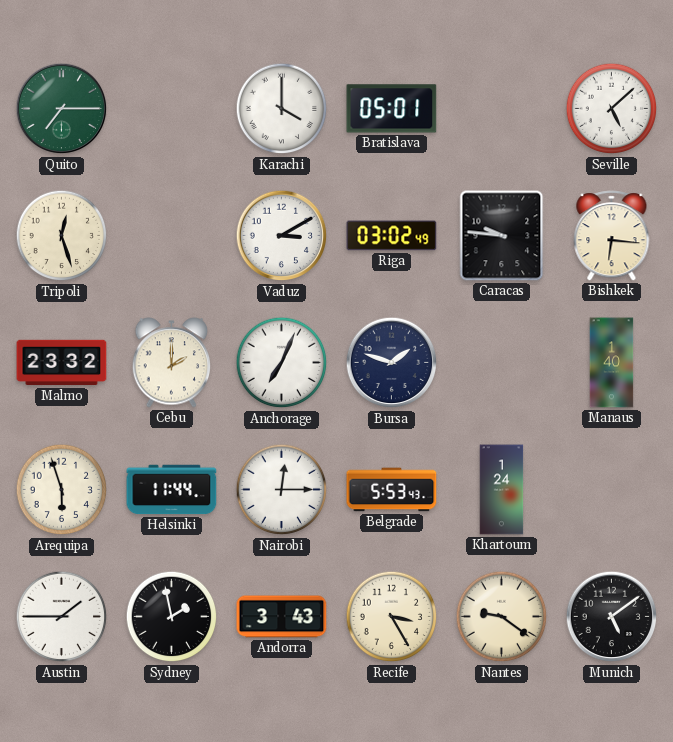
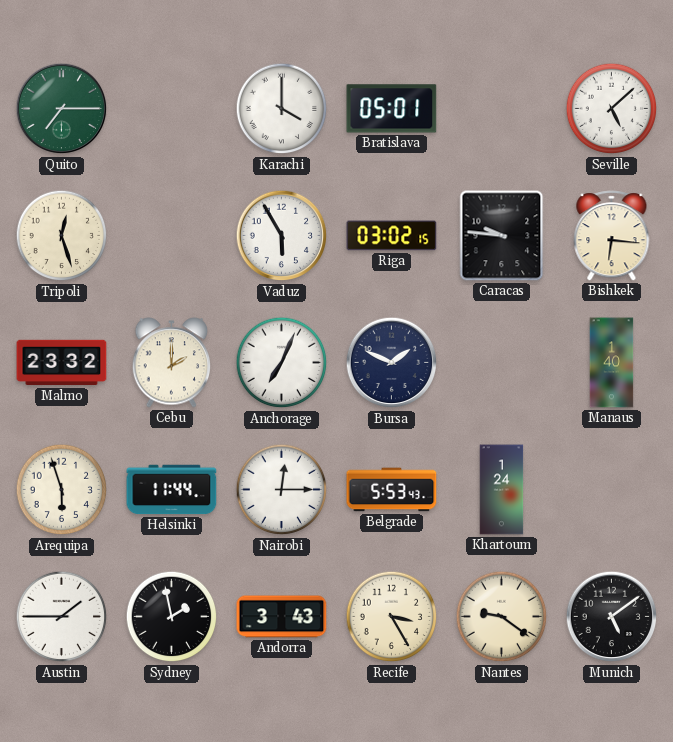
Vaduz: 3:10 -> 5:55
Riga: 03:02:49 -> 03:02:15
Bursa: 1:48 -> 1:49
